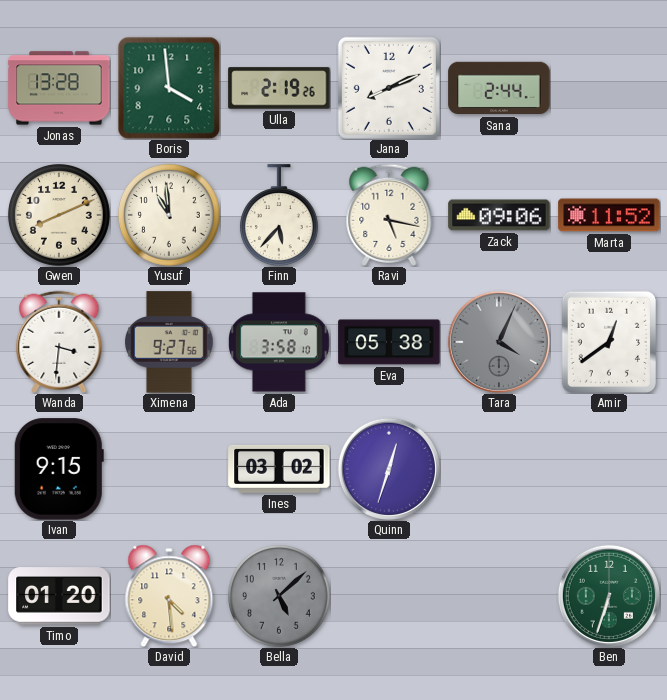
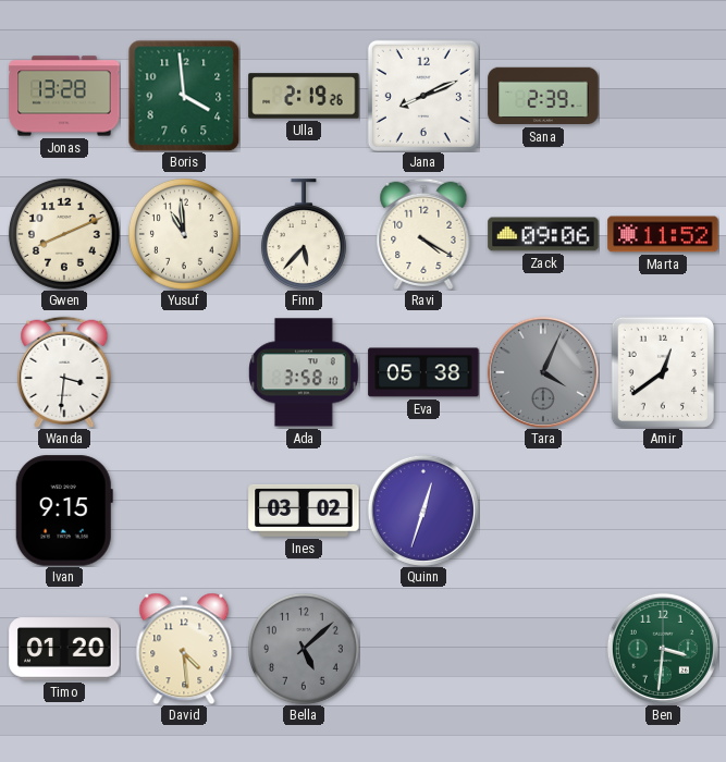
Sana: 2:44 -> 2:39
Ravi: 5:17 -> 4:20
Ximena: 9:27 -> none
Ben: 6:33 -> 3:31
